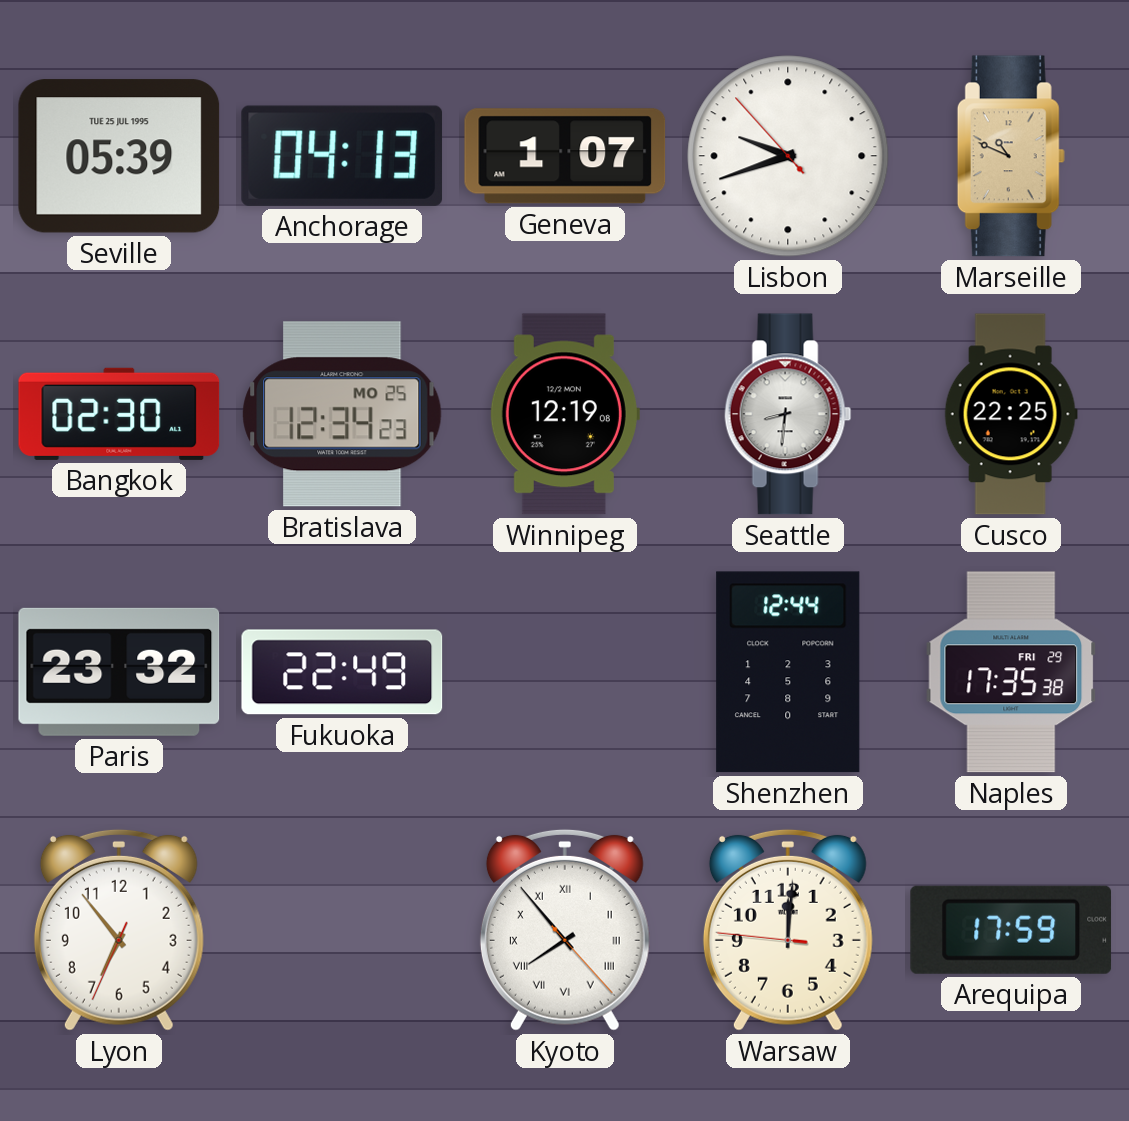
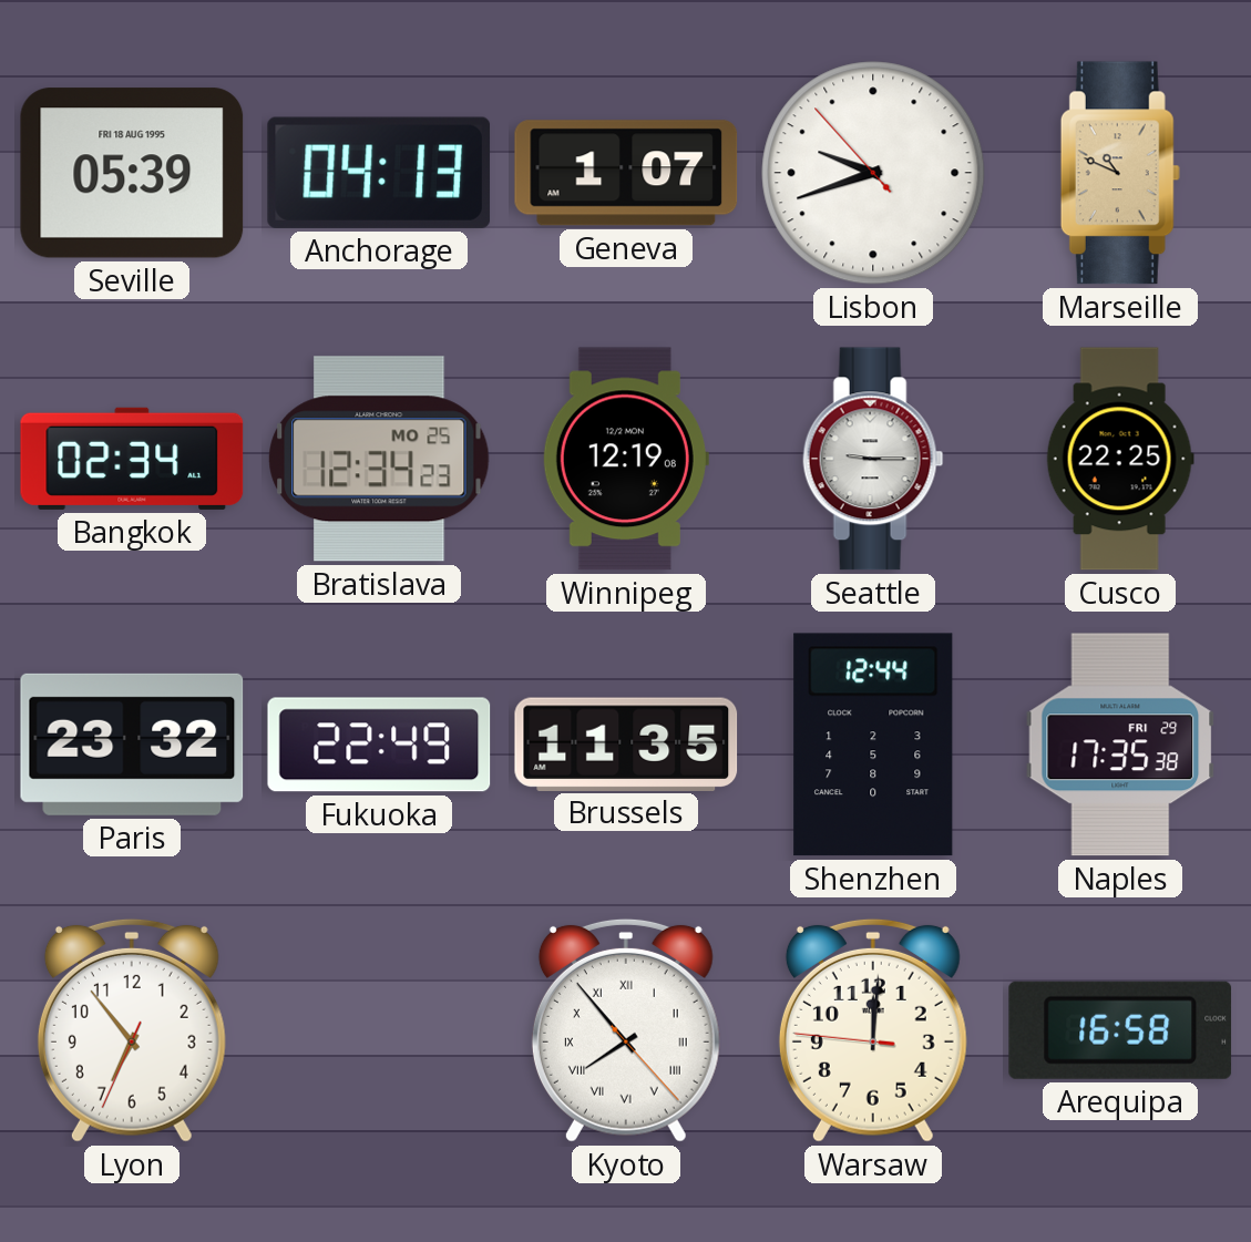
Seville date: TUE 25 JUL 1995 -> FRI 18 AUG 1995
Bangkok: 02:30 -> 02:34
Seattle: 8:31 -> 9:15
Brussels: none -> 11:35
Arequipa: 17:59 -> 16:58
